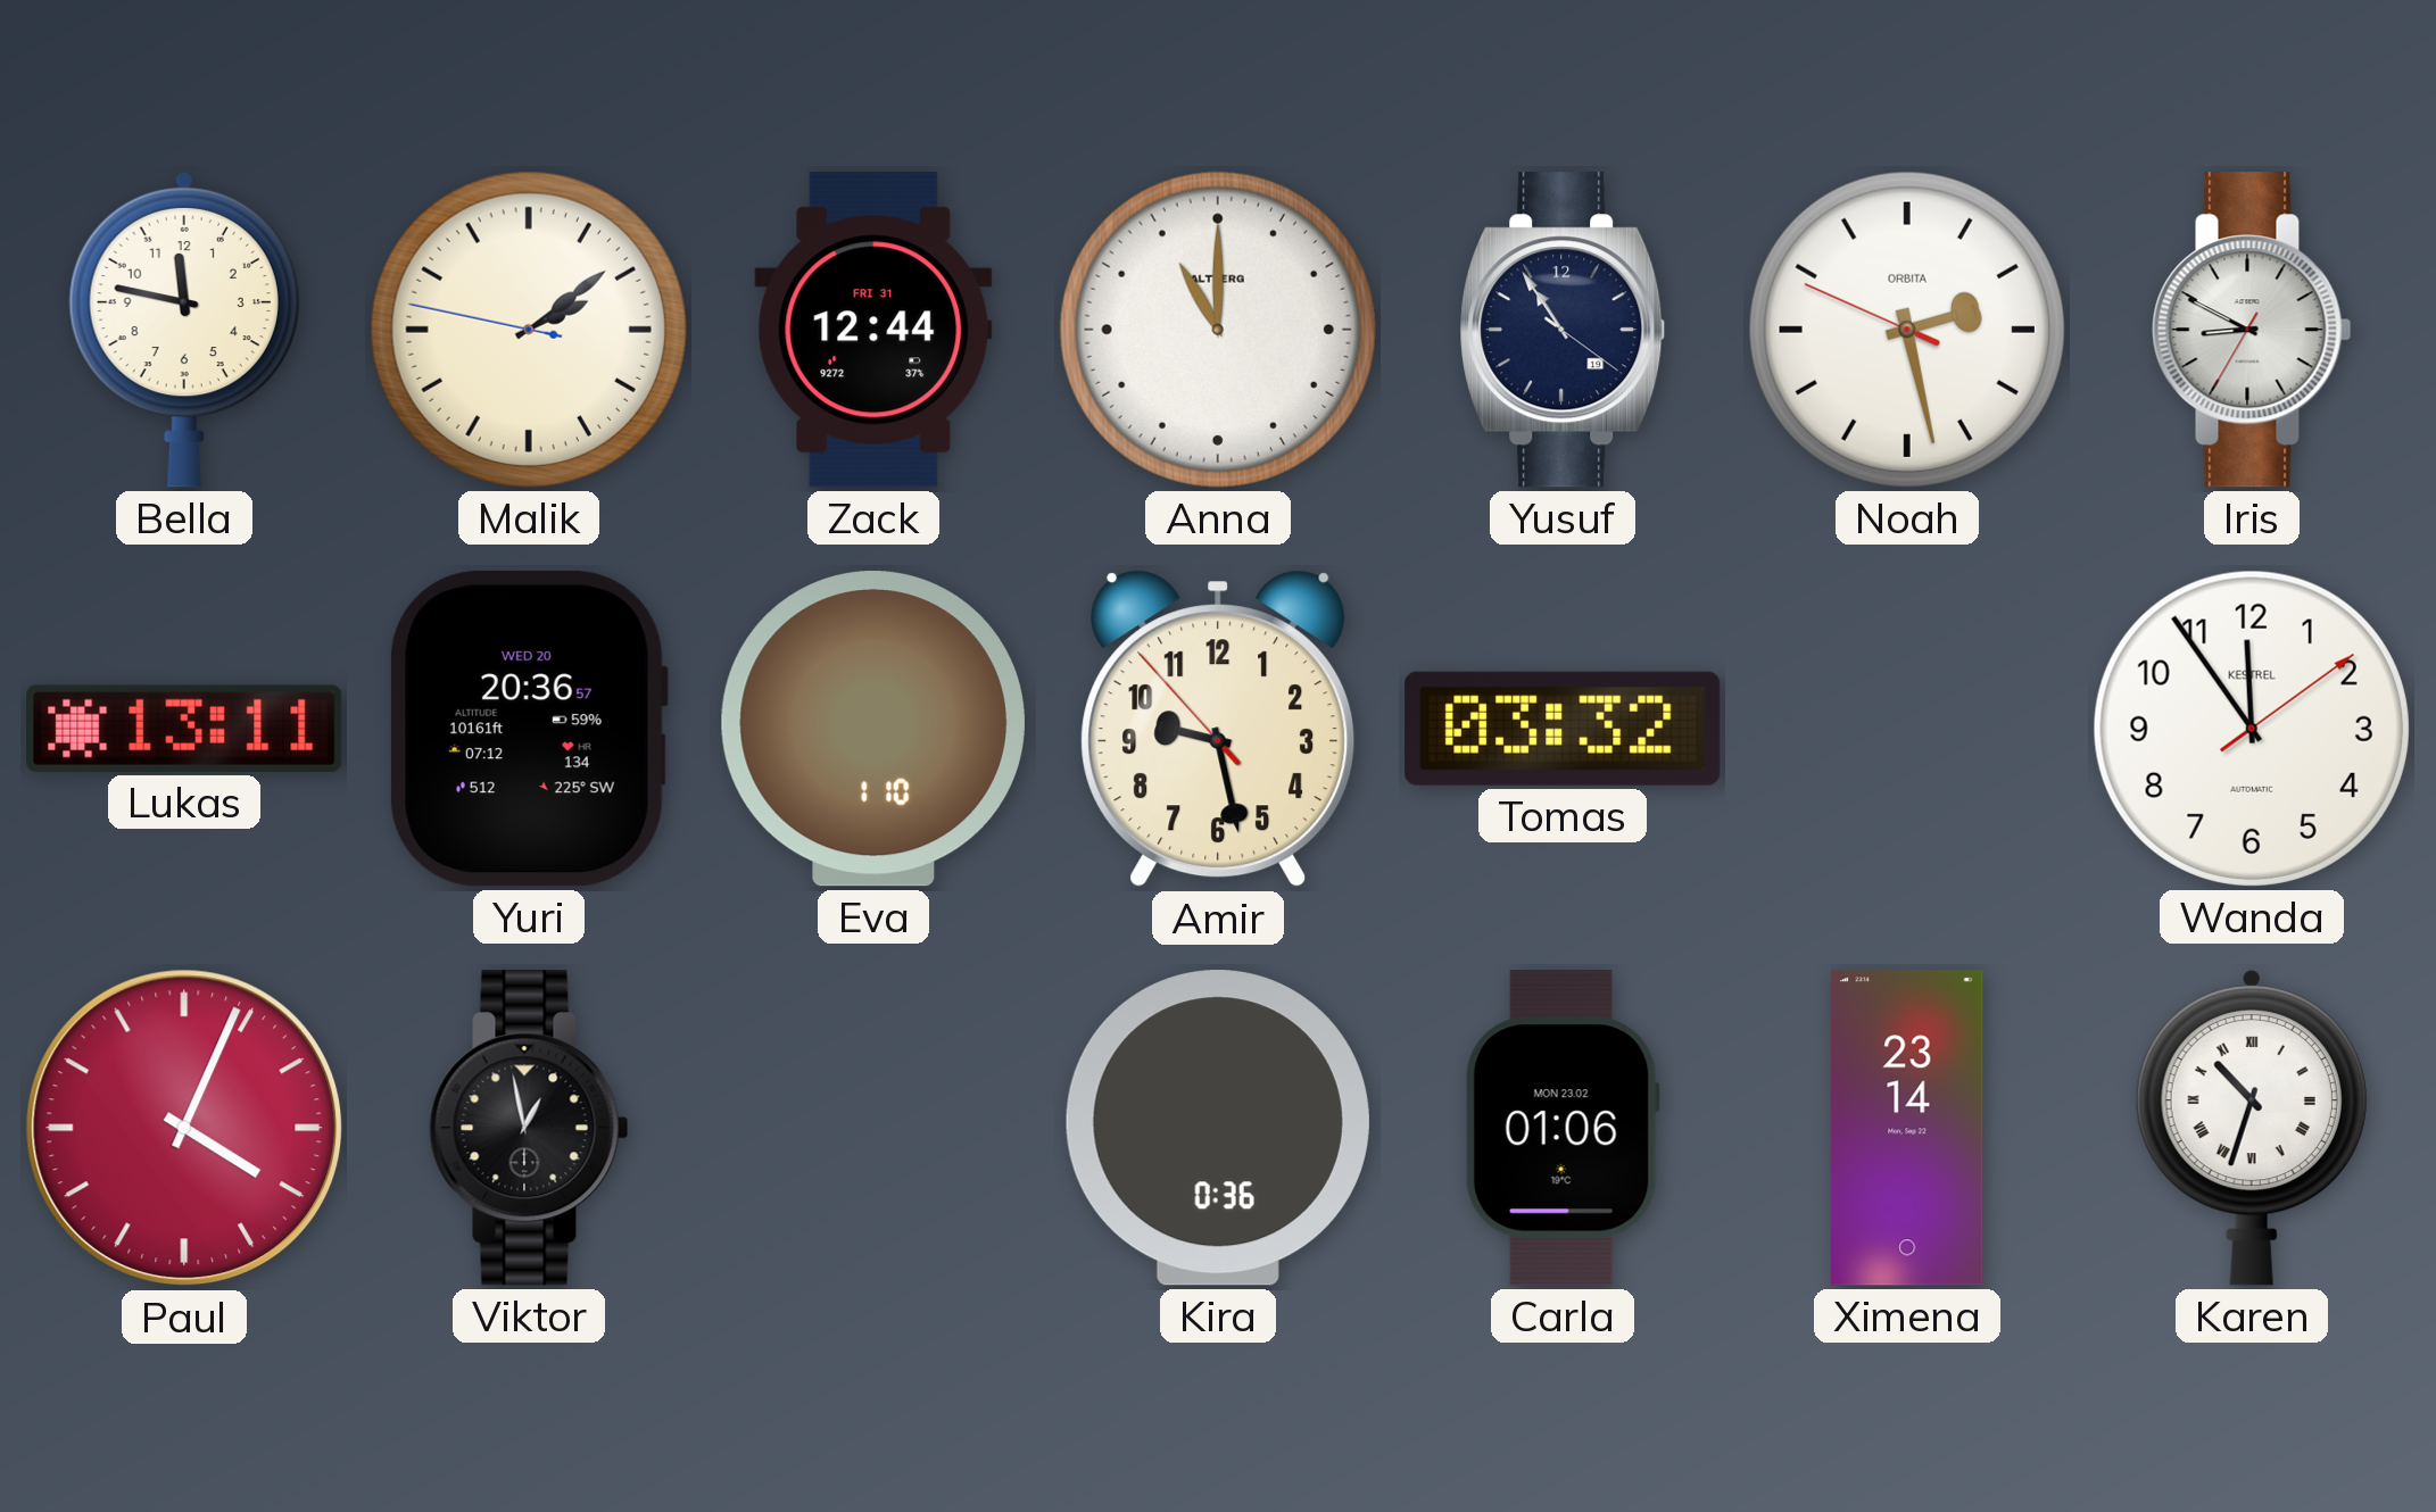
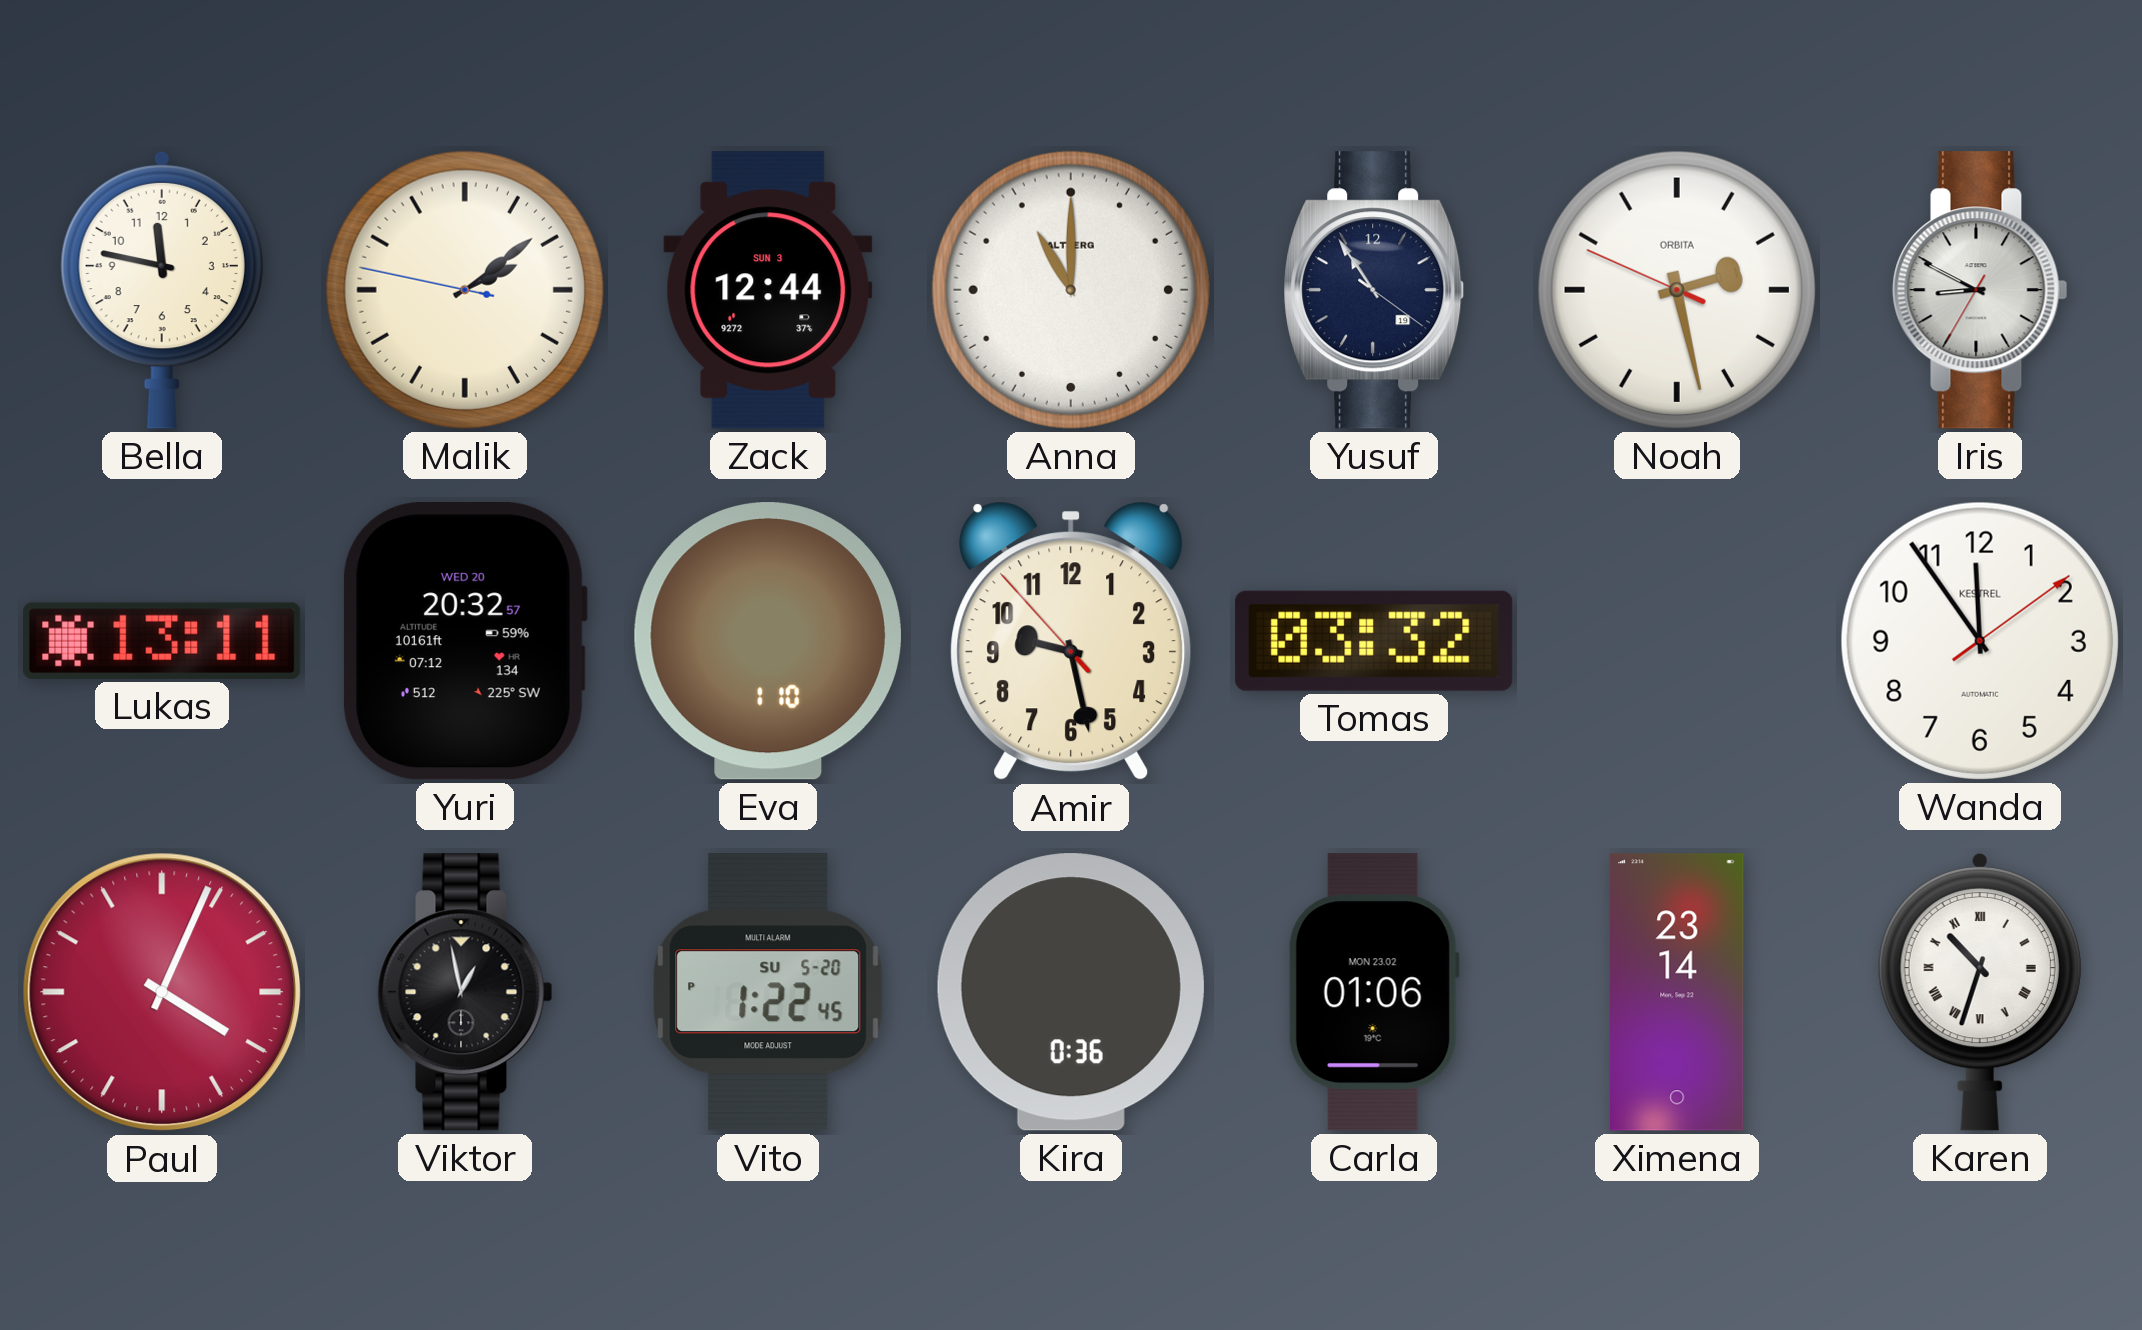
Zack date: FRI 31 -> SUN 3
Yuri: 20:36 -> 20:32
Vito: none -> 1:22
